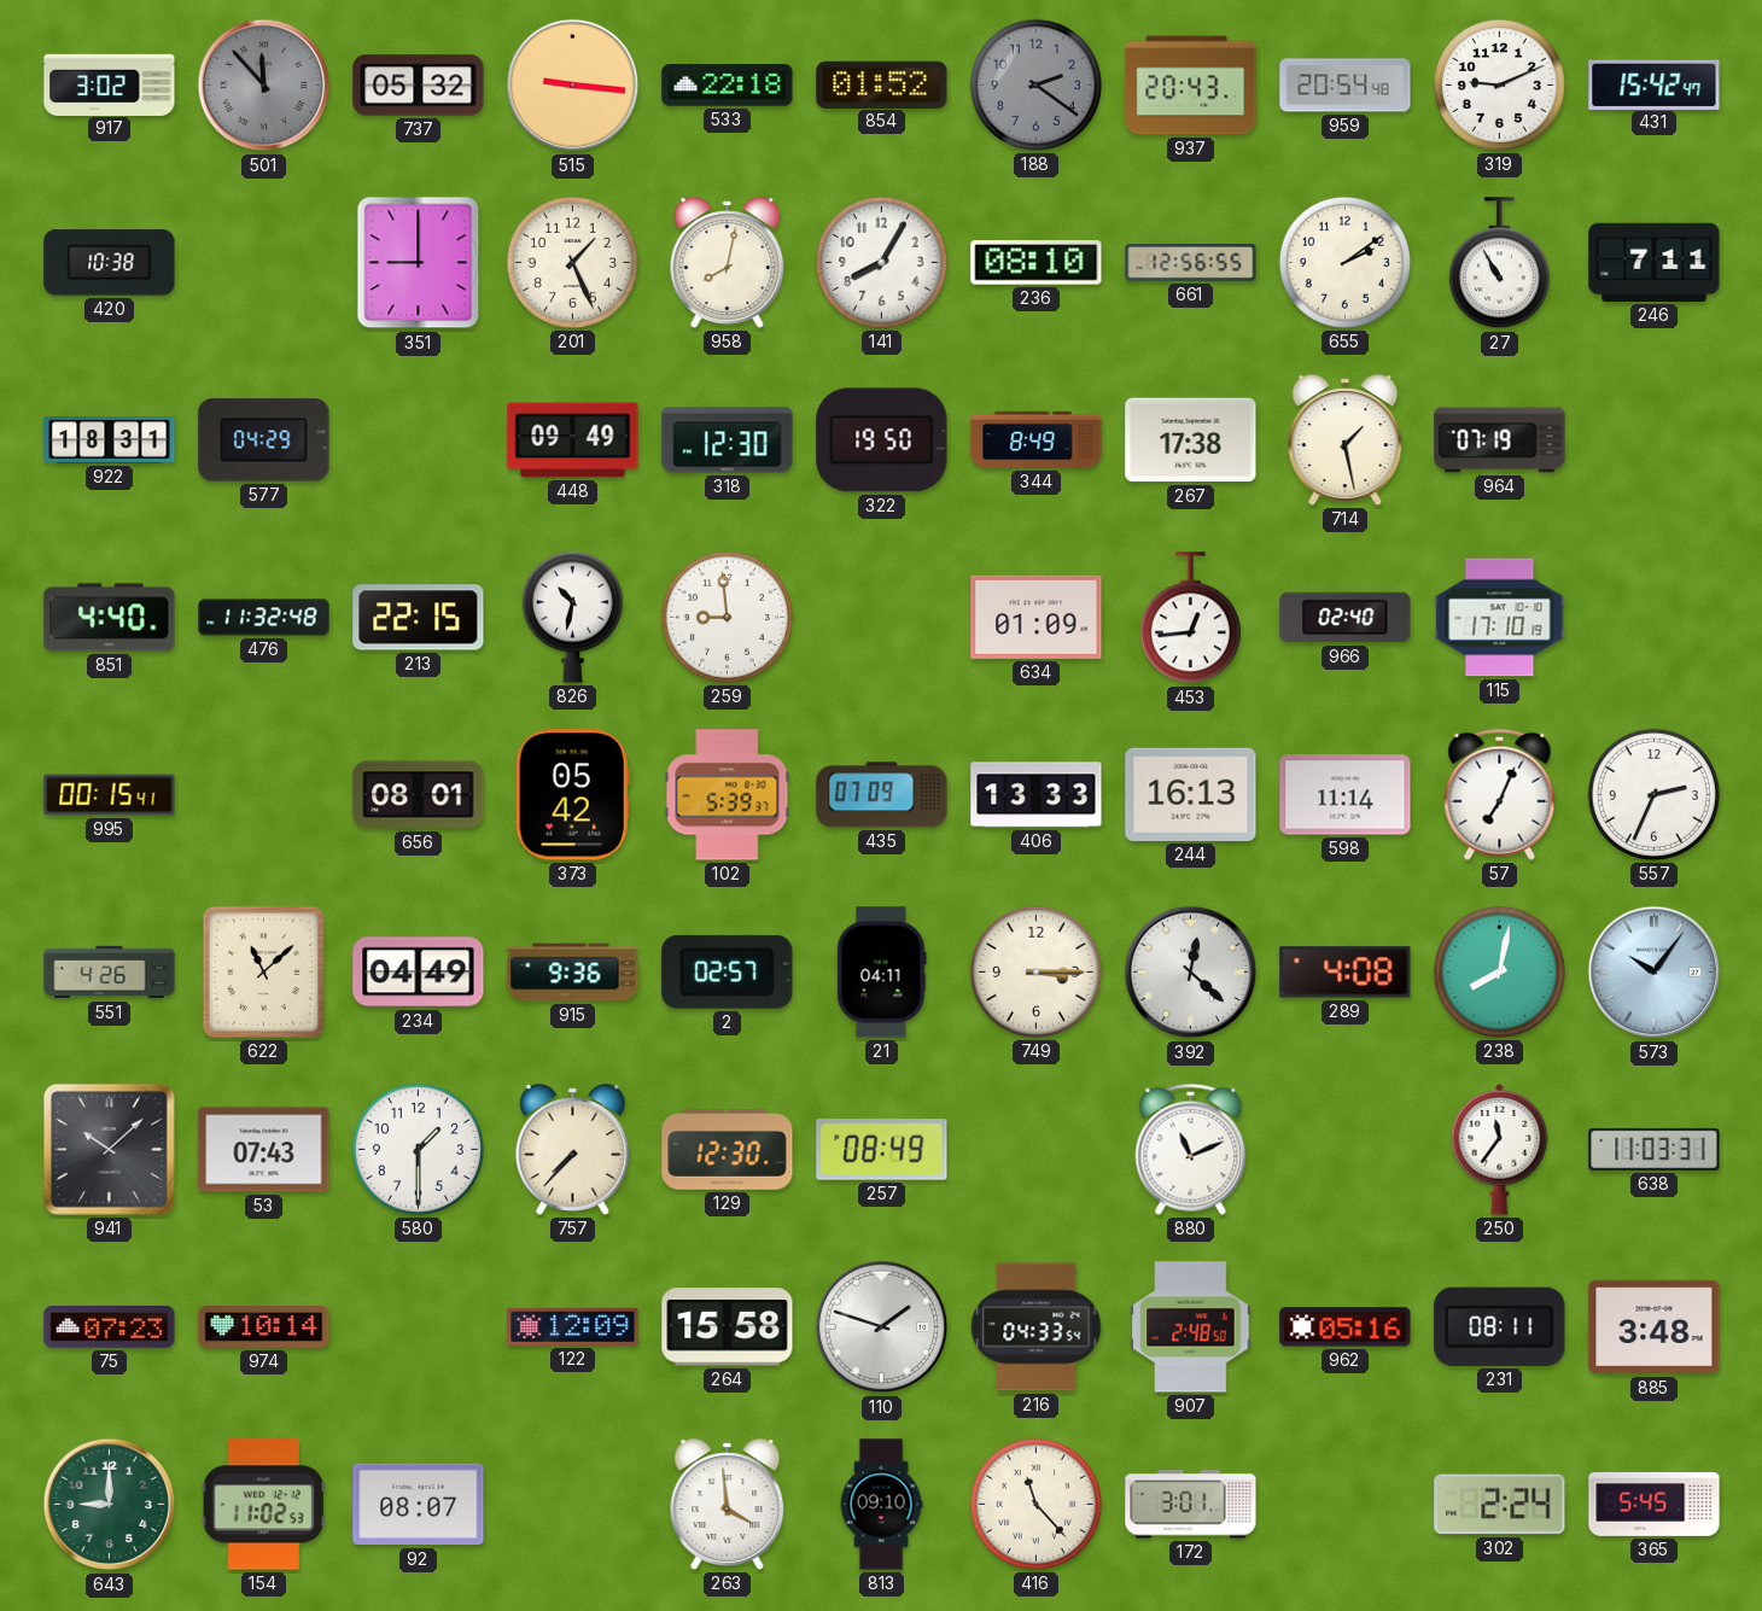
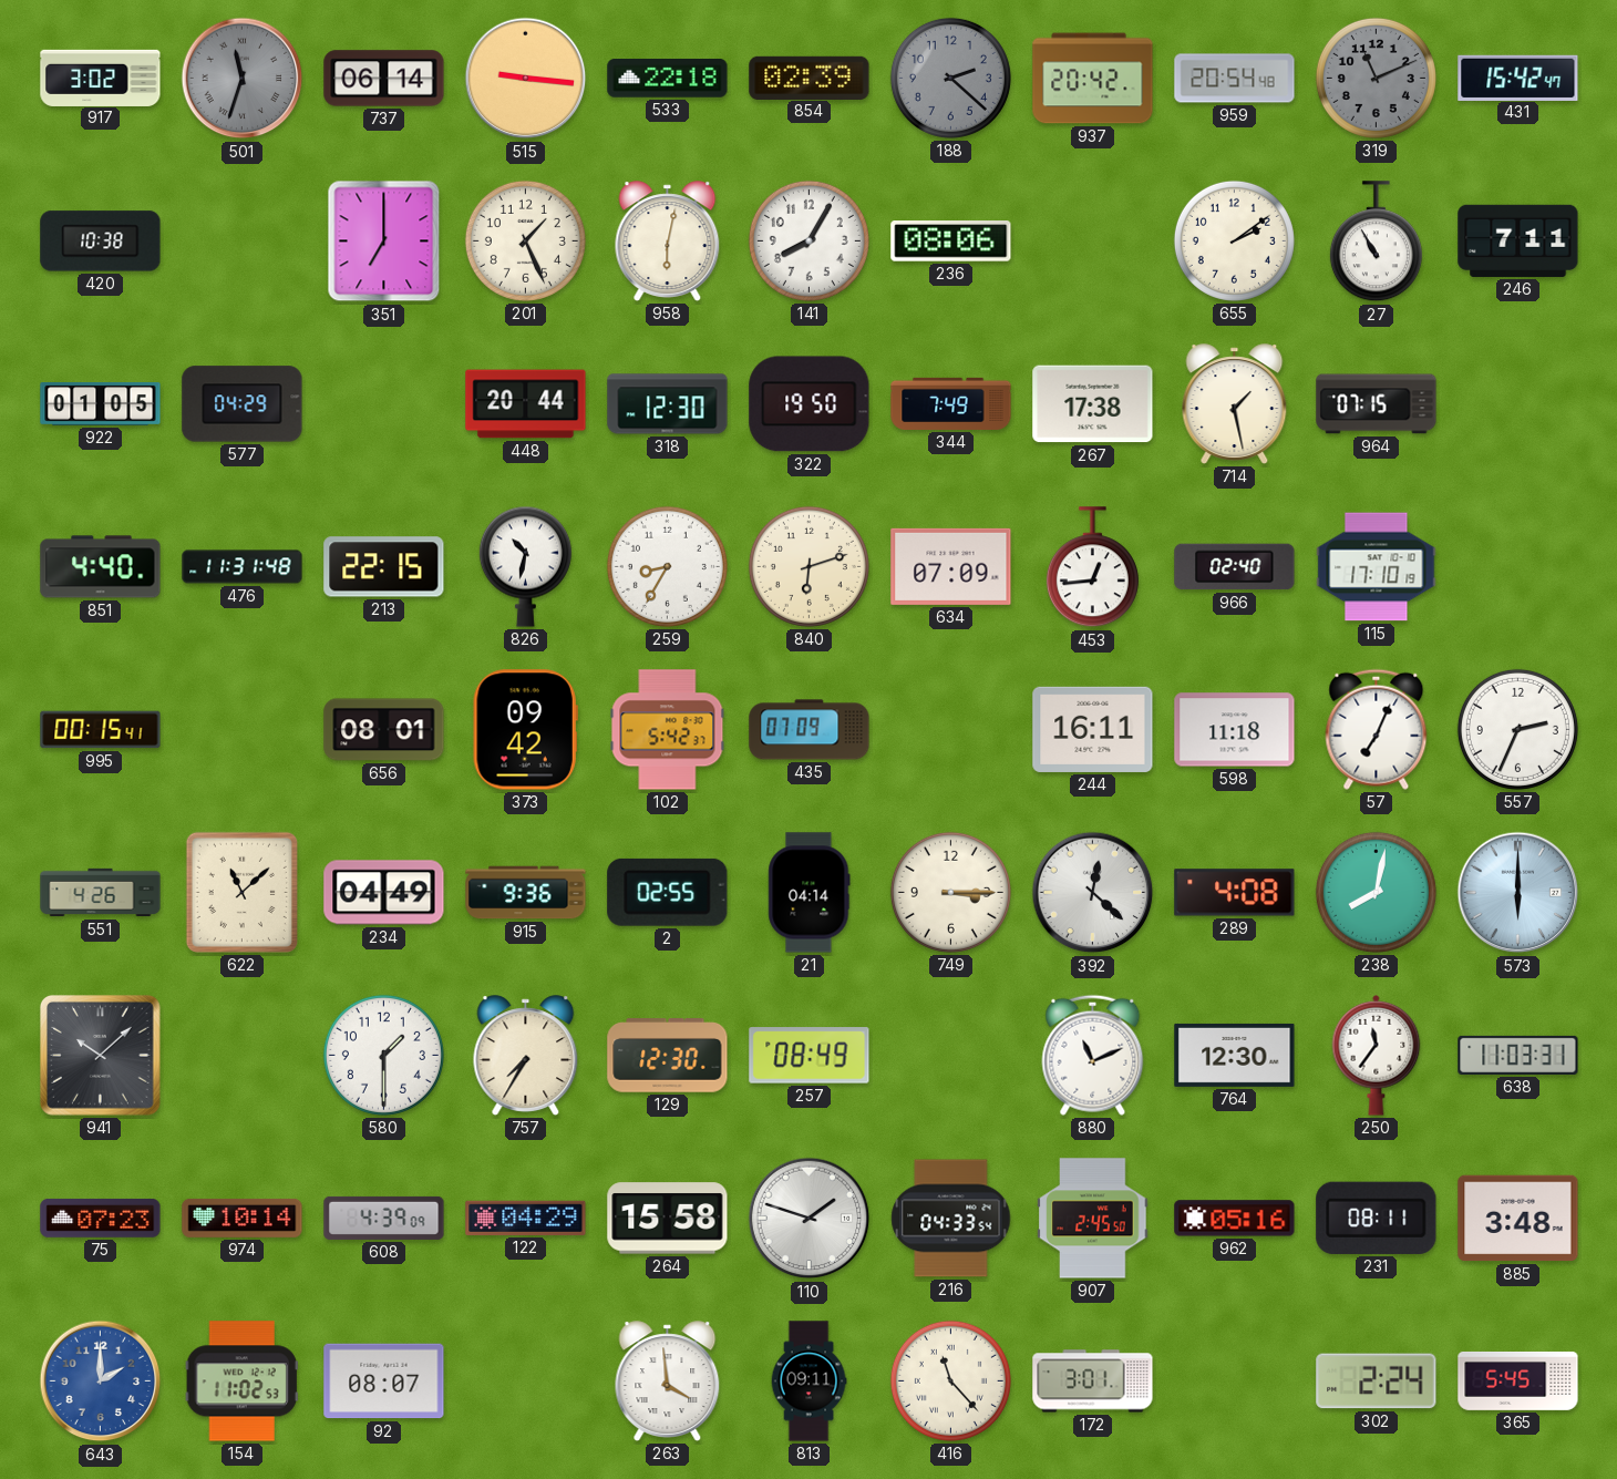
501: 11:53 -> 11:33
737: 05:32 -> 06:14
854: 01:52 -> 02:39
188: 2:21 -> 2:22
937: 20:43 -> 20:42
319: 9:11 -> 11:11
319 dial: white -> grey
351: 9:00 -> 7:00
958: 8:02 -> 6:02
236: 08:10 -> 08:06
661: 12:56 -> none
922: 18:31 -> 01:05
448: 09:49 -> 20:44
344: 8:49 -> 7:49
964: 07:19 -> 07:15
476: 11:32 -> 11:31
259: 8:59 -> 8:35
840: none -> 6:12
634: 01:09 -> 07:09
373: 05:42 -> 09:42
102: 5:39 -> 5:42
406: 13:33 -> none
244: 16:13 -> 16:11
598: 11:14 -> 11:18
2: 02:57 -> 02:55
21: 04:11 -> 04:14
573: 10:06 -> 6:00
53: 07:43 -> none
757: 7:37 -> 7:35
764: none -> 12:30
608: none -> 4:39
122: 12:09 -> 04:29
907: 2:48 -> 2:45
643: 9:00 -> 2:00
643 dial: green -> blue
813: 09:10 -> 09:11
